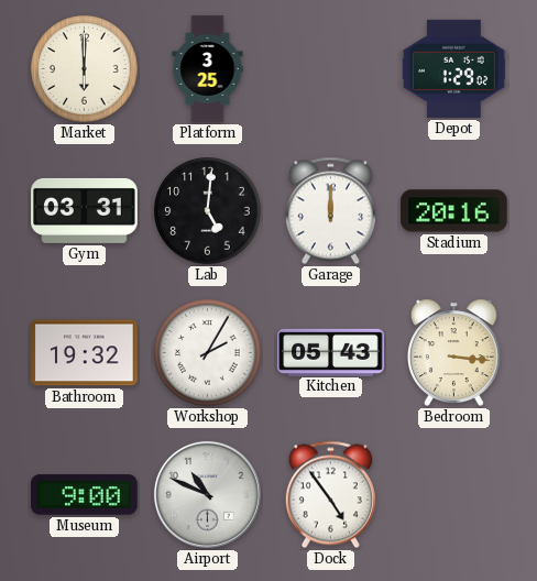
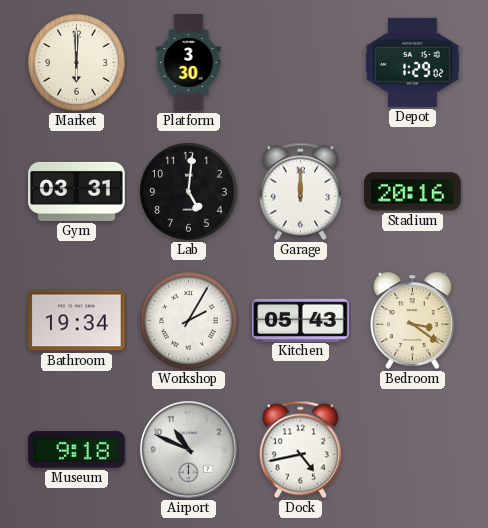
Platform: 3:25 -> 3:30
Bathroom: 19:32 -> 19:34
Bedroom: 3:16 -> 3:21
Museum: 9:00 -> 9:18
Dock: 4:54 -> 4:43
